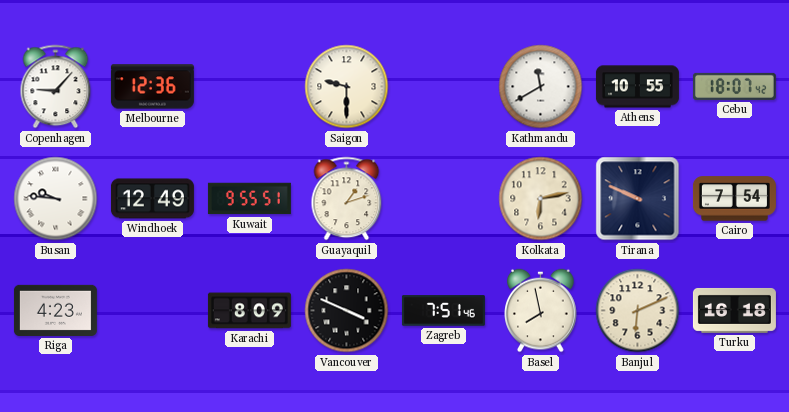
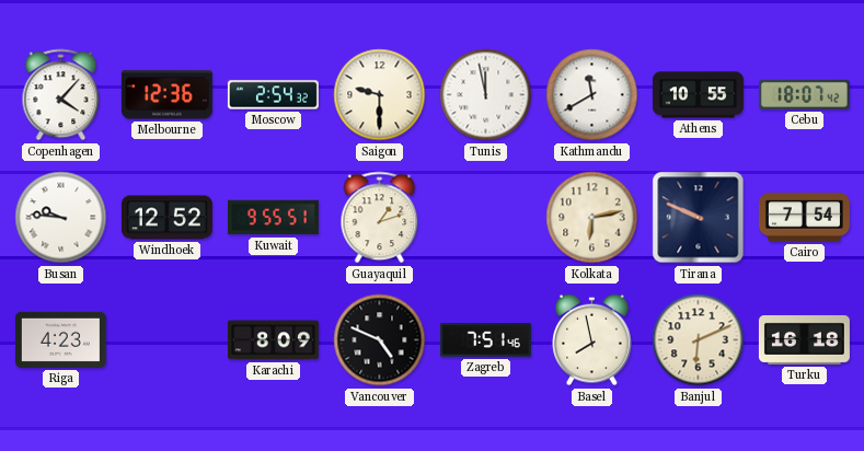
Copenhagen: 9:07 -> 4:07
Moscow: none -> 2:54
Tunis: none -> 11:58
Windhoek: 12:49 -> 12:52
Vancouver: 3:49 -> 4:49
